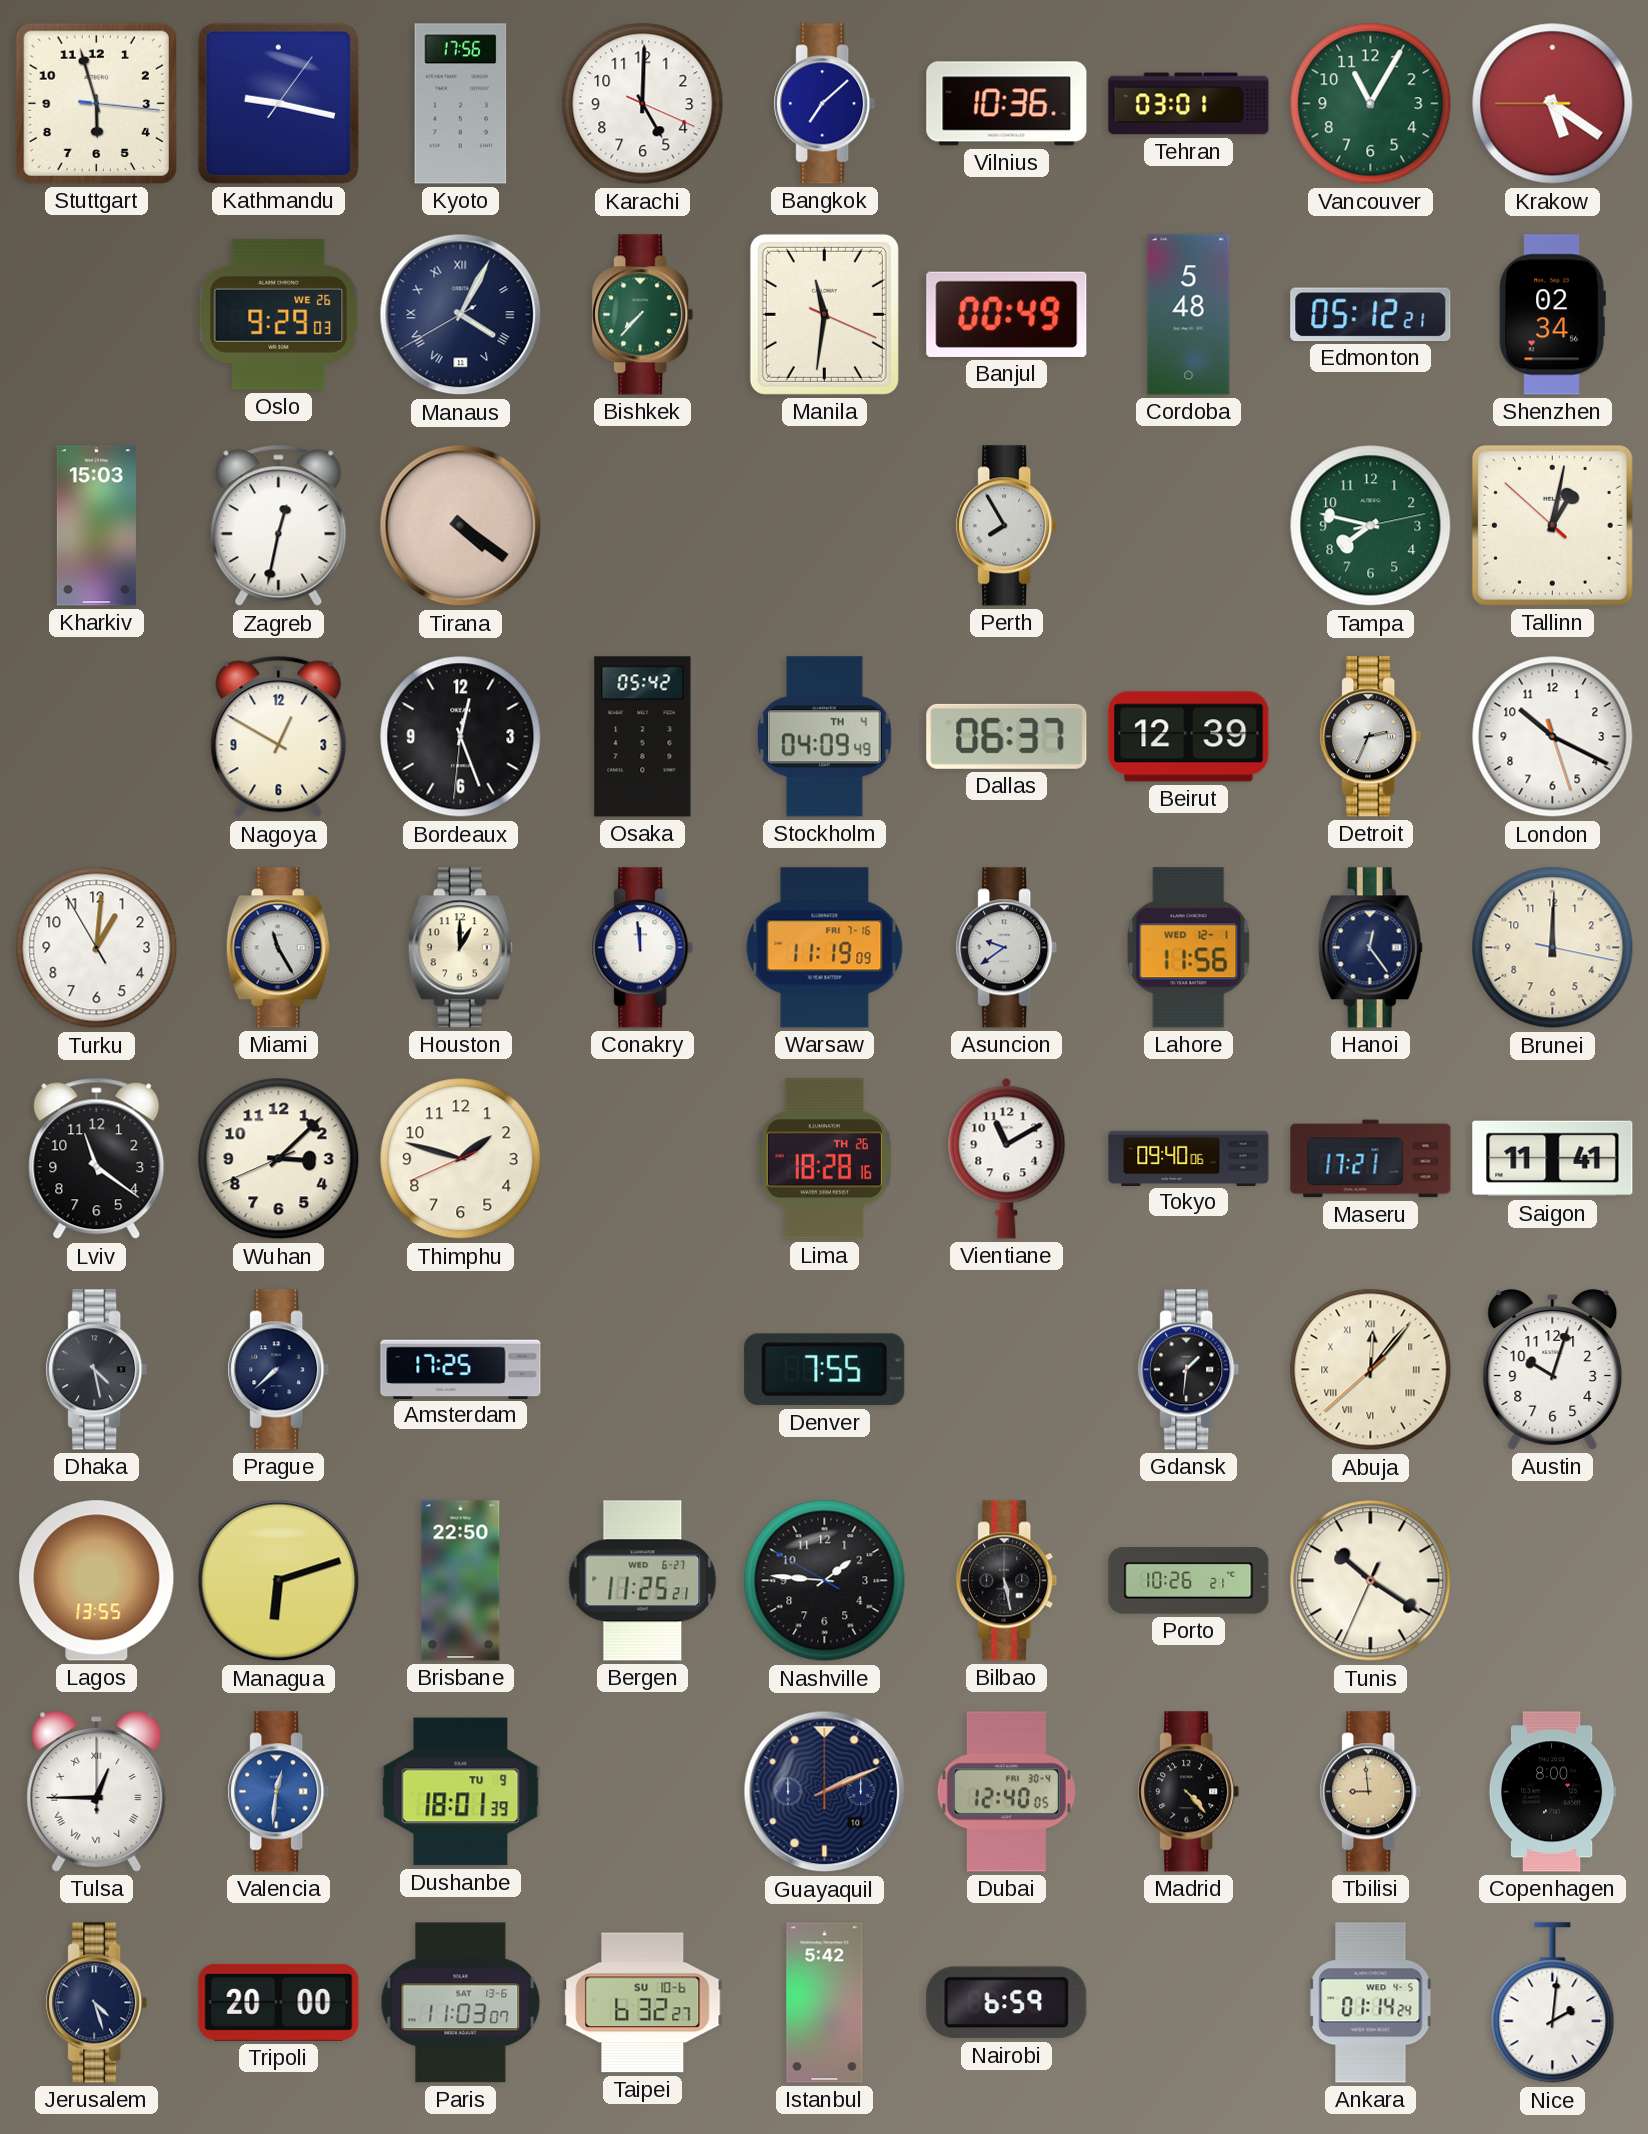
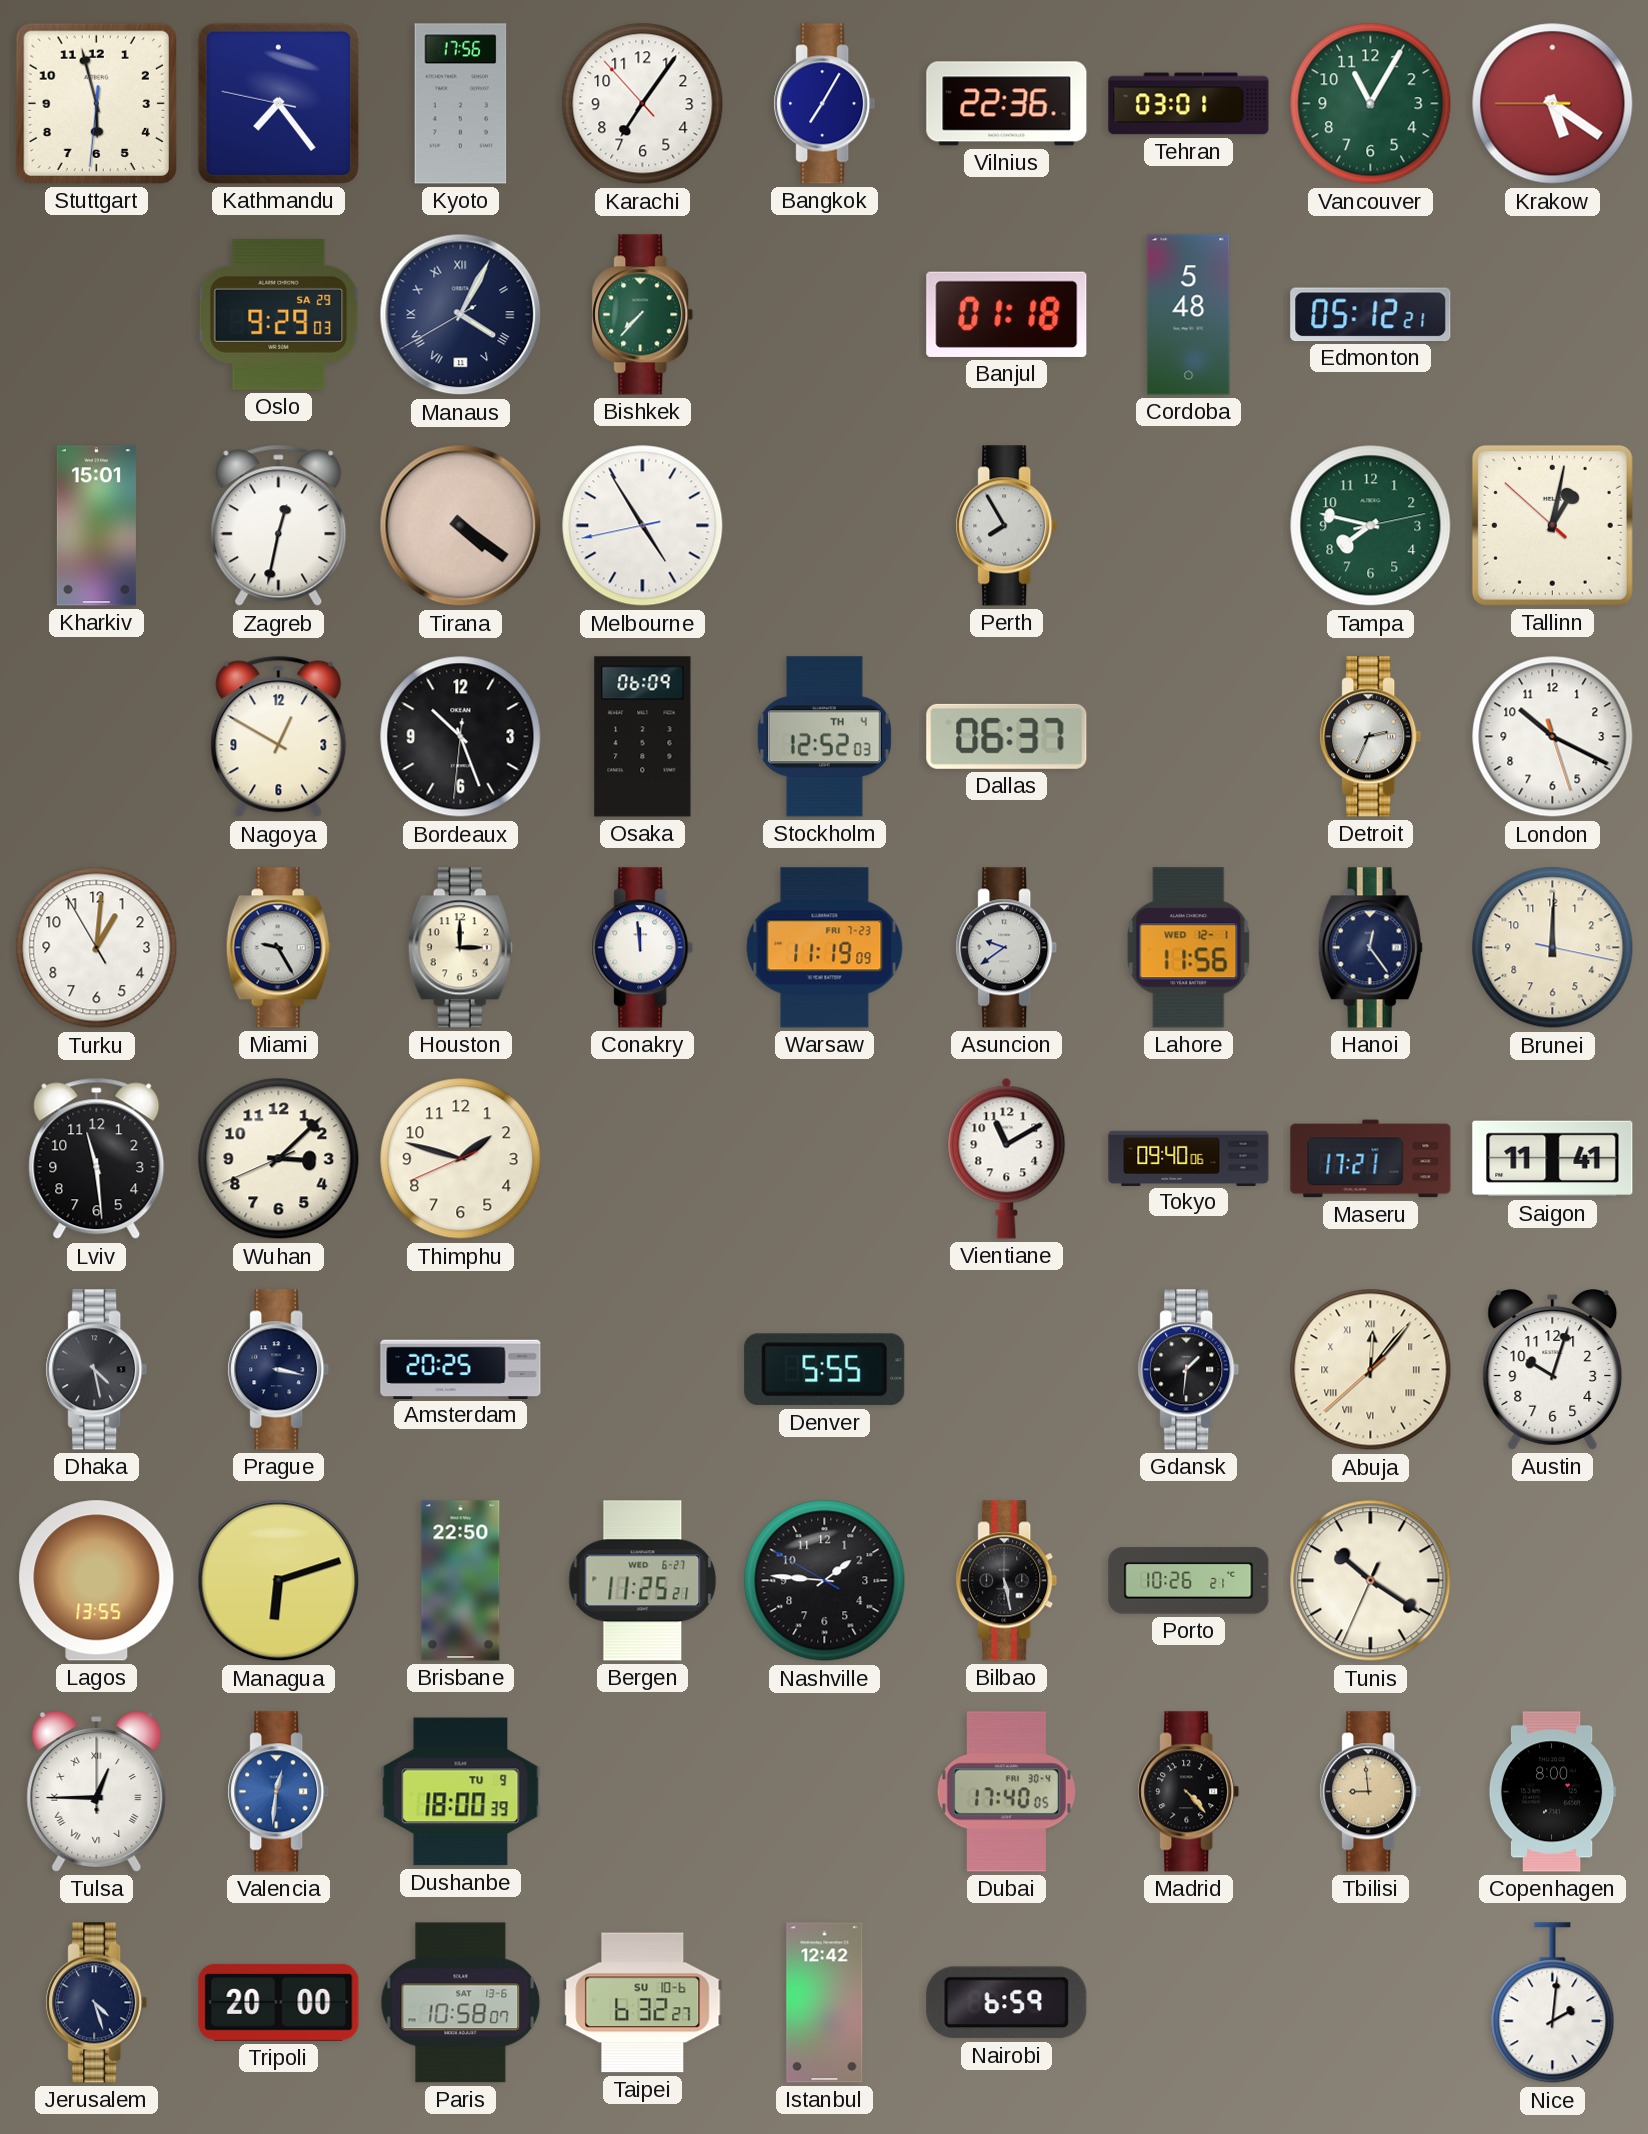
Stuttgart: 5:57:16 -> 5:57:31
Kathmandu: 9:17 -> 7:23
Karachi: 5:00 -> 7:05
Bangkok: 7:08 -> 7:05
Vilnius: 10:36 -> 22:36
Oslo date: WE 26 -> SA 29
Manila: 11:31 -> none
Banjul: 00:49 -> 01:18
Shenzhen: 02:34 -> none
Kharkiv: 15:03 -> 15:01
Melbourne: none -> 4:54
Bordeaux: 12:26 -> 10:26
Osaka: 05:42 -> 06:09
Stockholm: 04:09 -> 12:52
Beirut: 12:39 -> none
Miami: 11:25 -> 9:25
Houston: 1:00 -> 3:00
Warsaw date: FRI 7-16 -> FRI 7-23
Lviv: 11:21 -> 11:29
Lima: 18:28 -> none
Prague: 7:38 -> 3:17
Amsterdam: 17:25 -> 20:25
Denver: 7:55 -> 5:55
Dushanbe: 18:01 -> 18:00
Guayaquil: 2:11 -> none
Dubai: 12:40 -> 17:40
Paris: 11:03 -> 10:58
Istanbul: 5:42 -> 12:42
Ankara: 01:14 -> none
